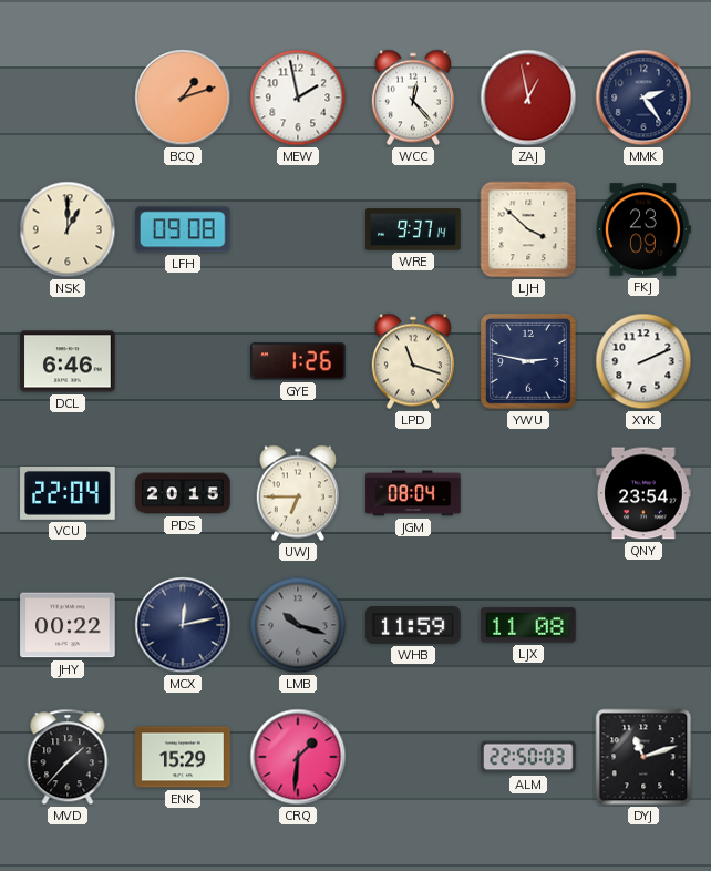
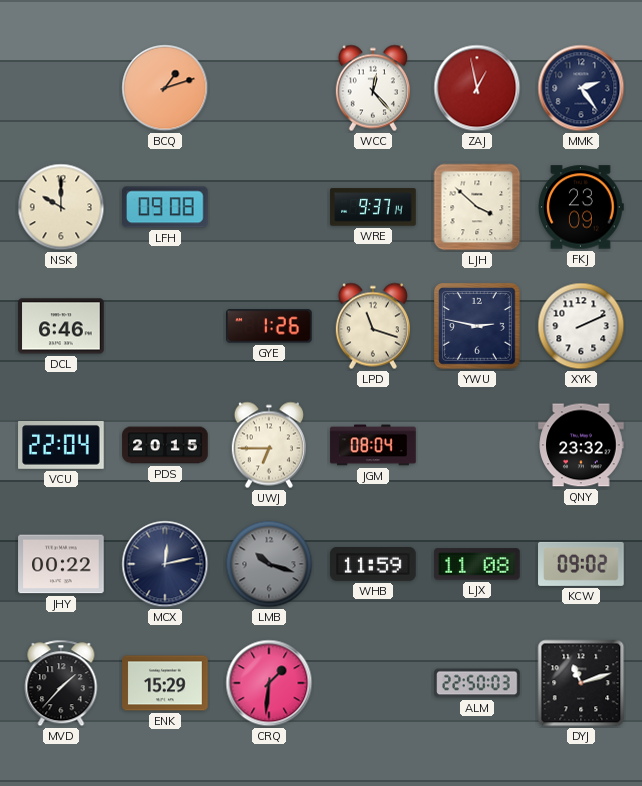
MEW: 1:58 -> none
NSK: 1:00 -> 10:00
QNY: 23:54 -> 23:32
KCW: none -> 09:02
